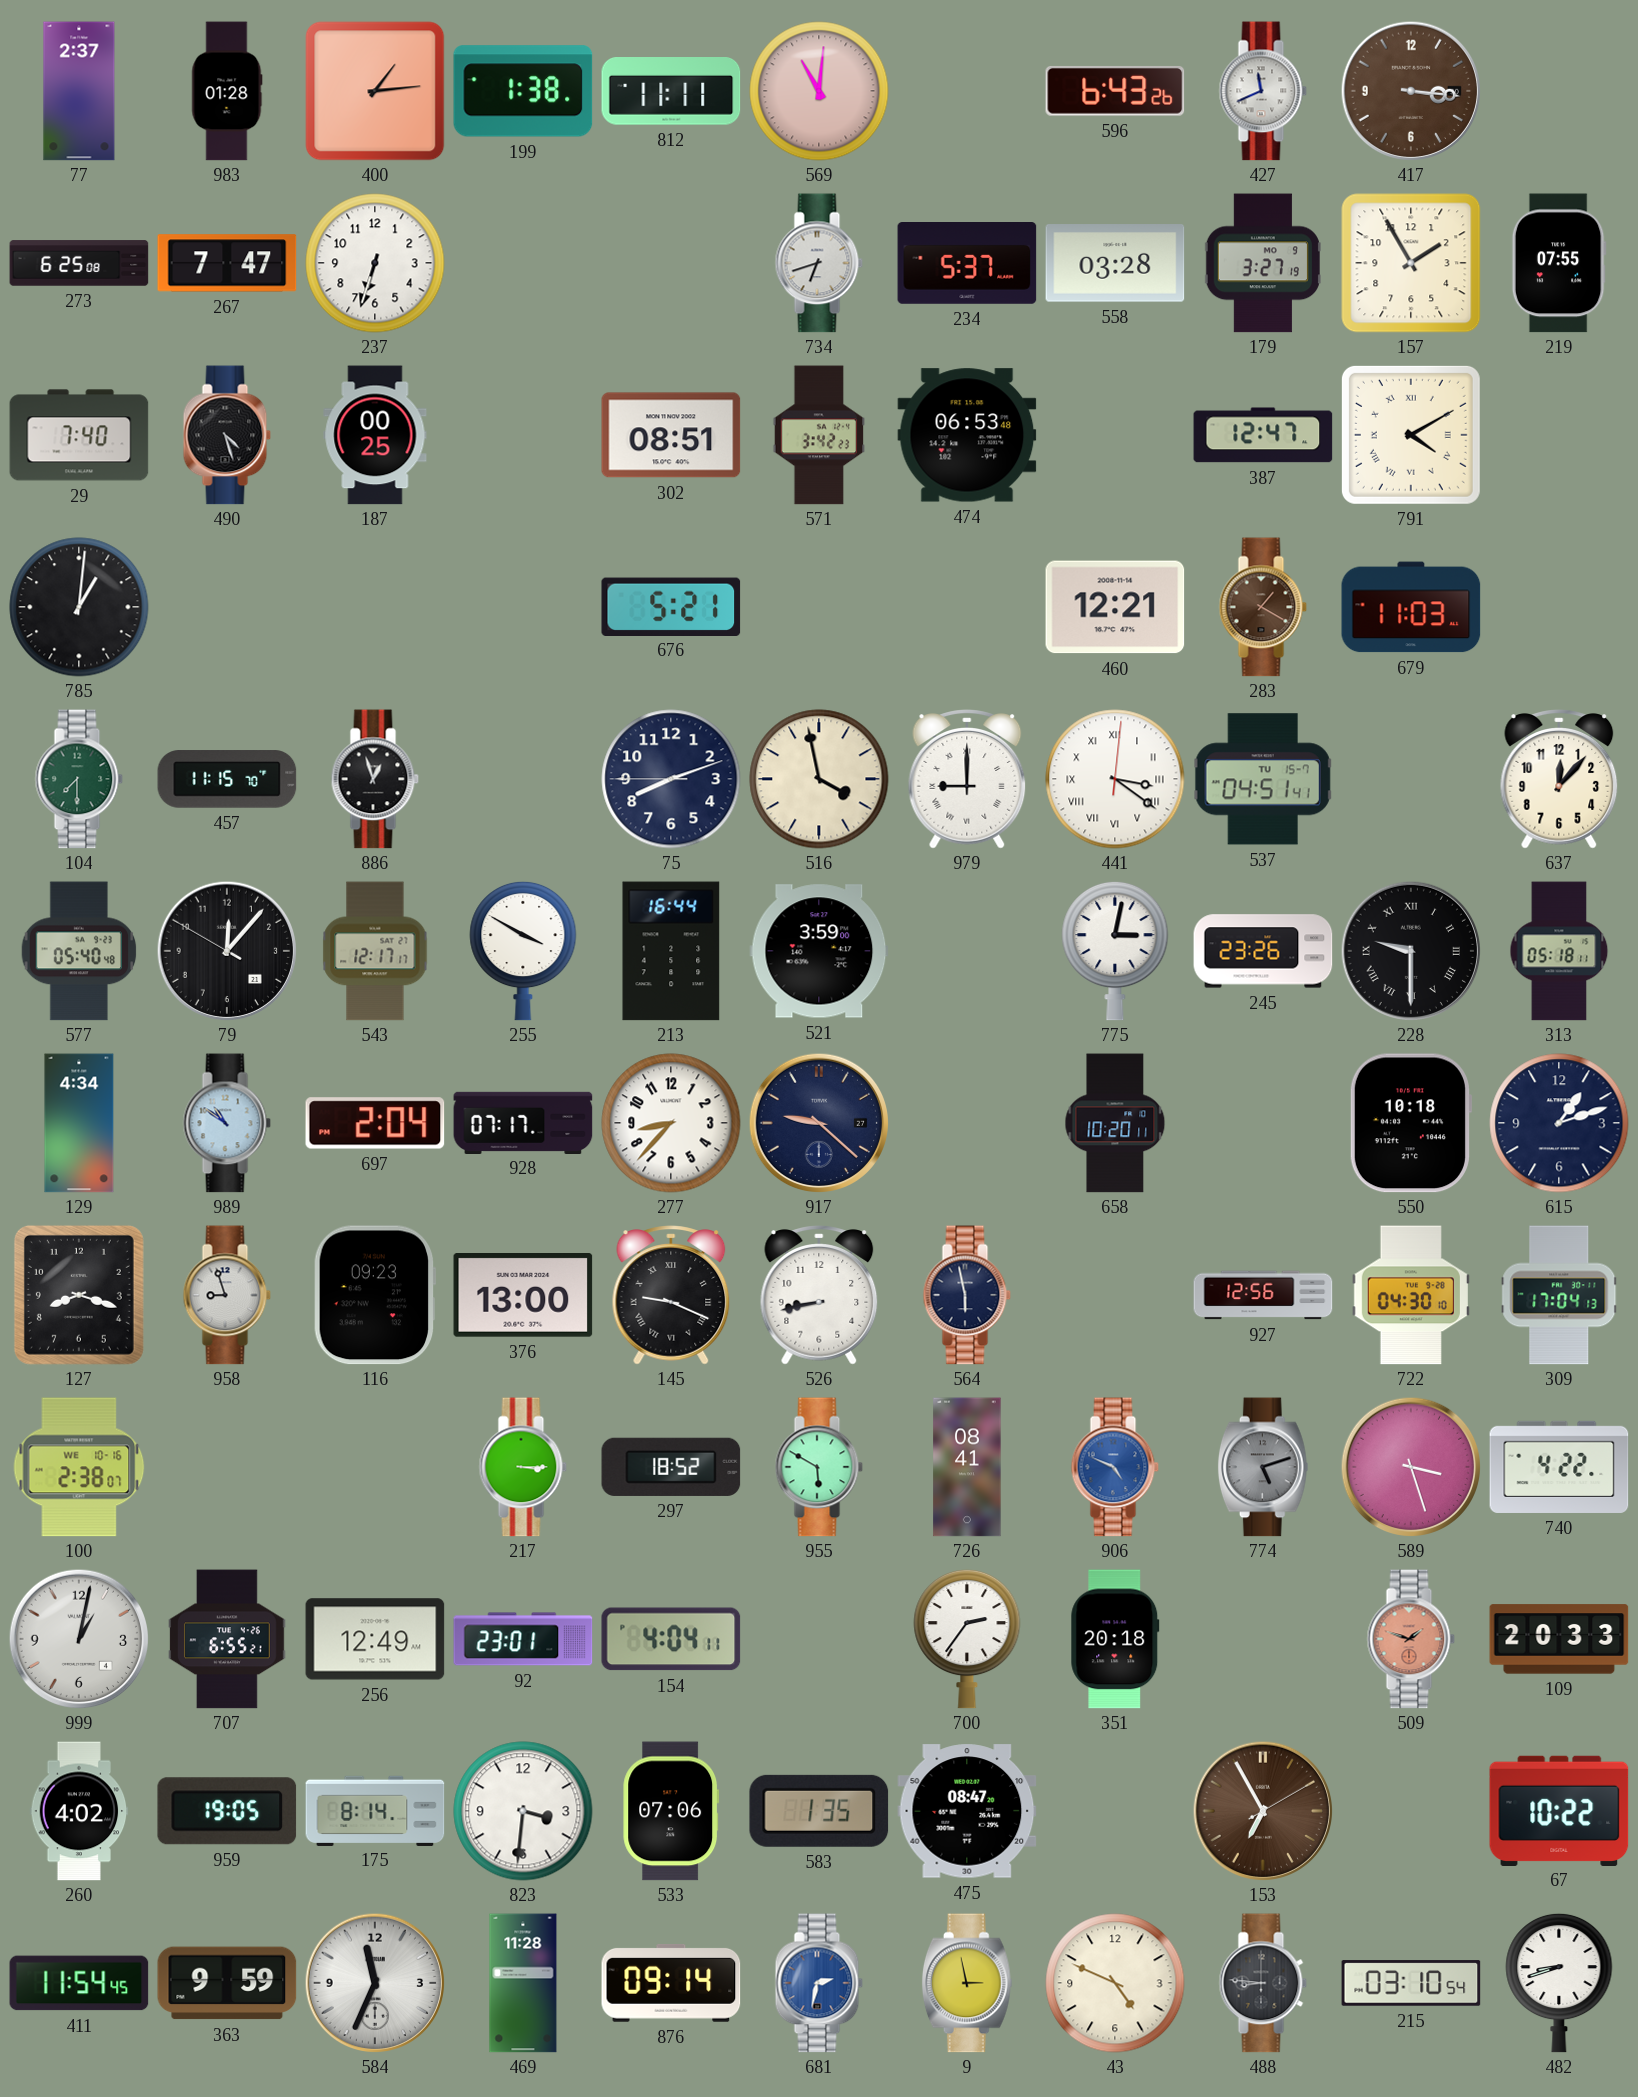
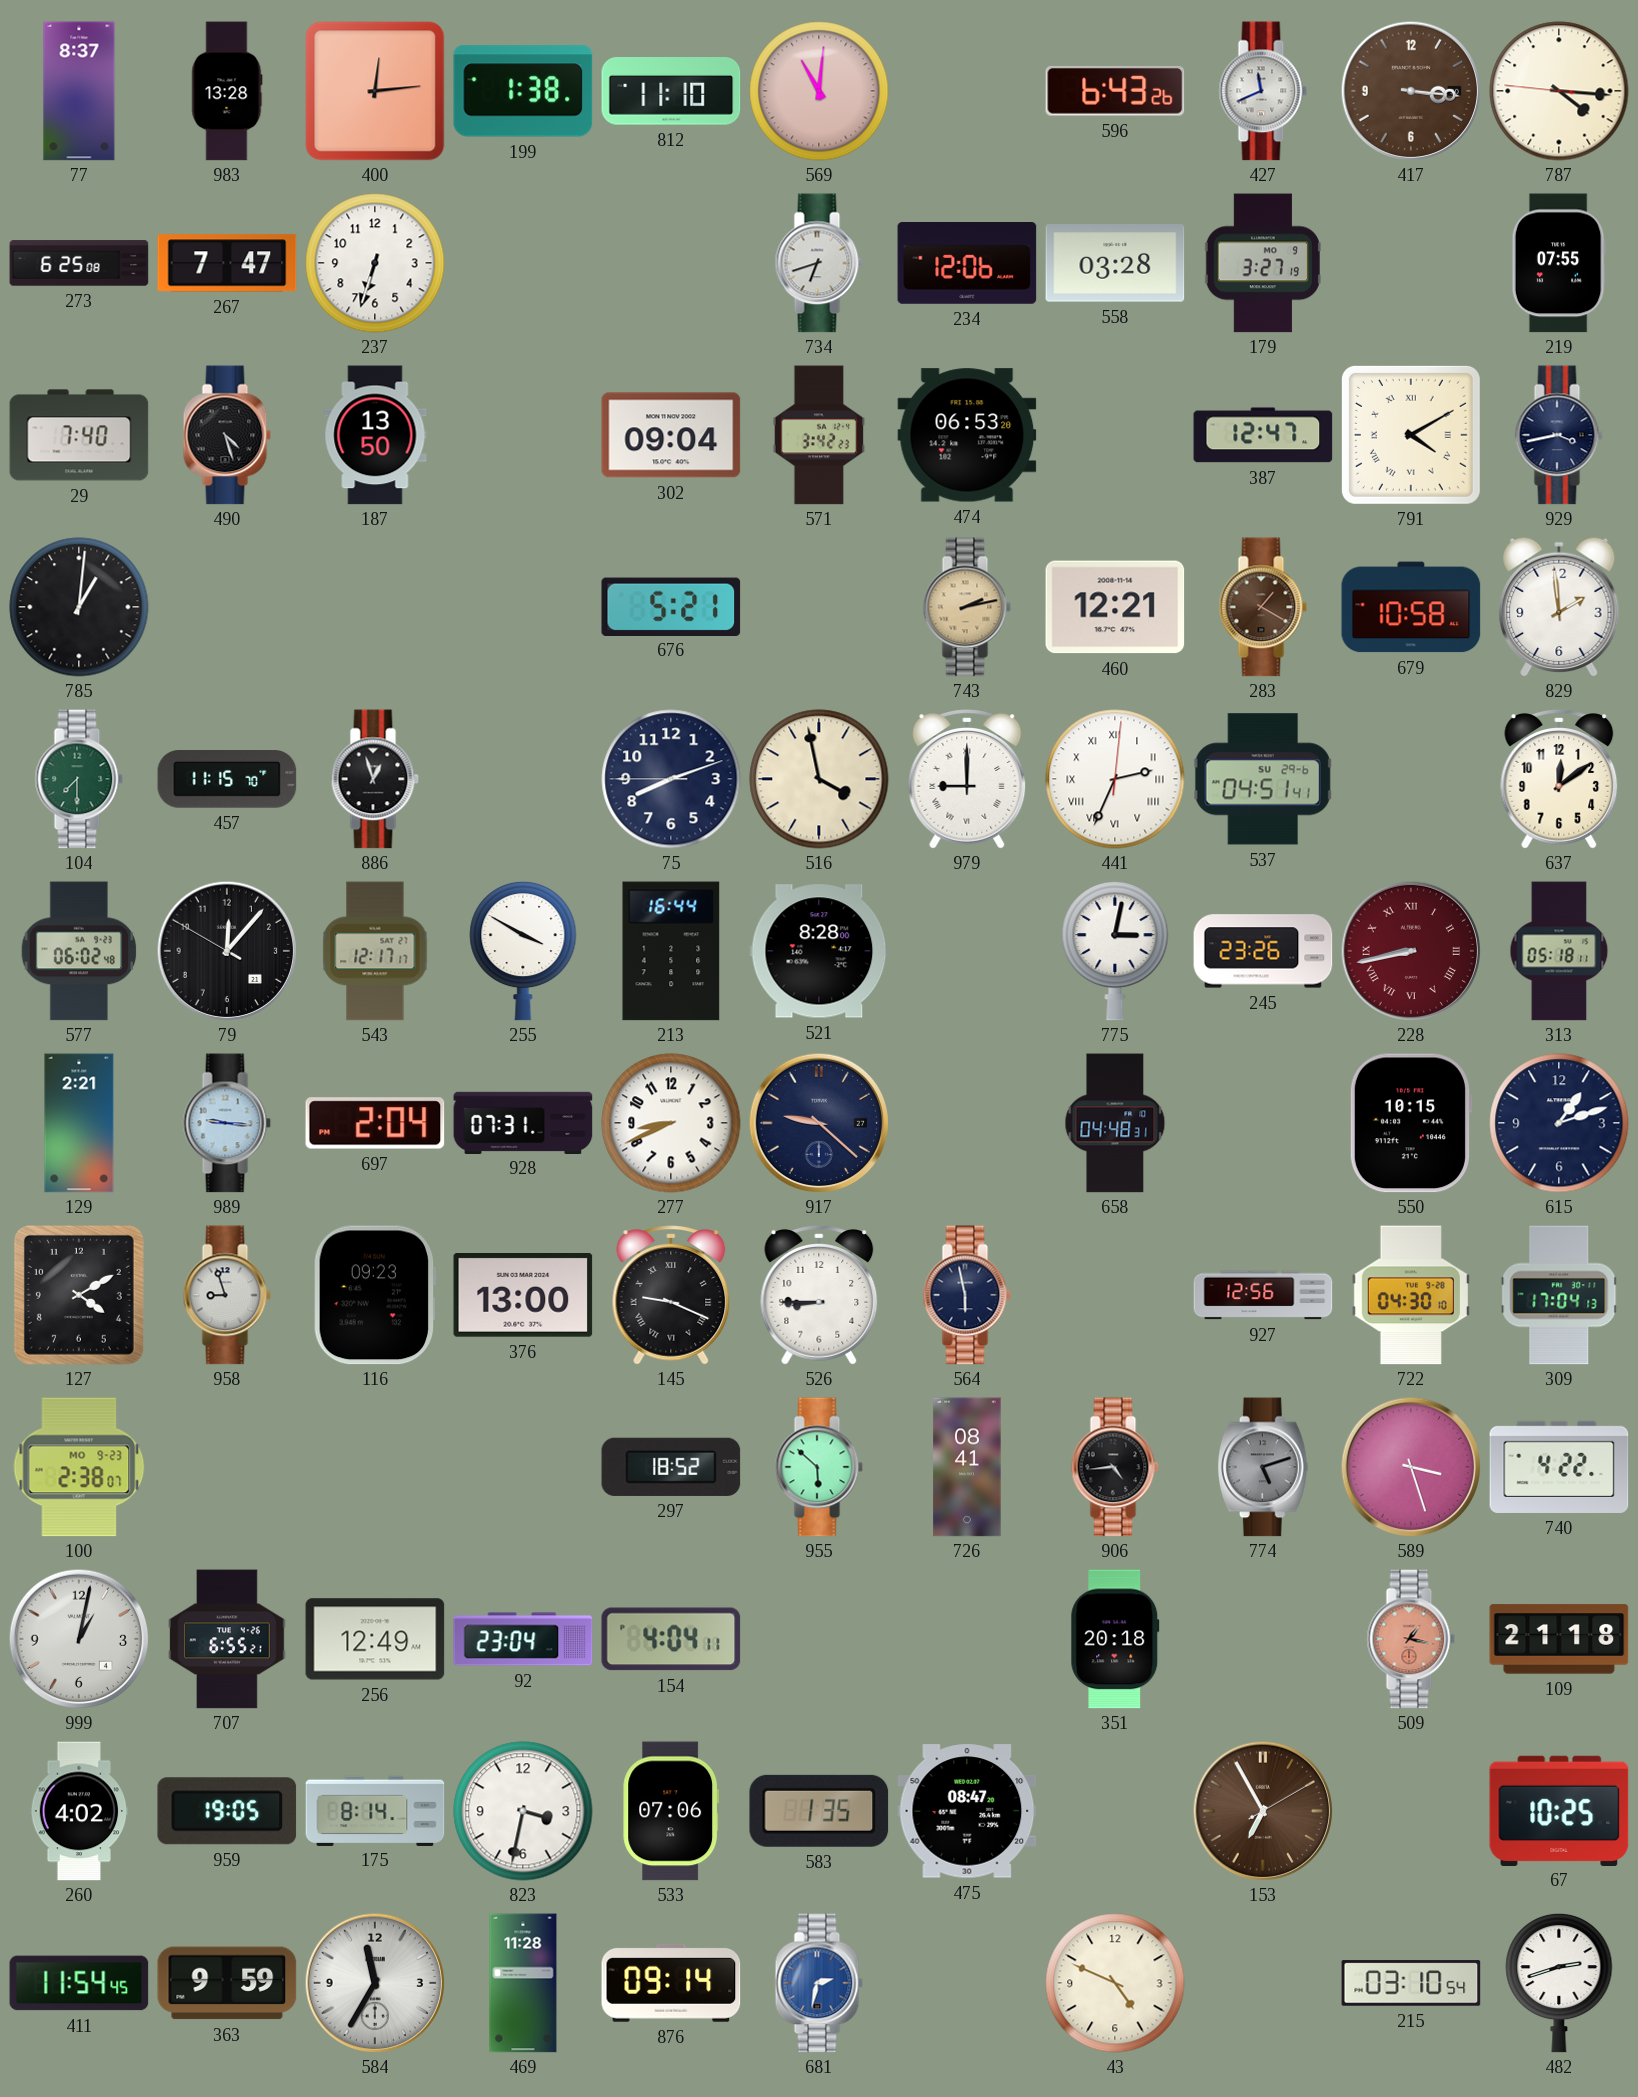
77: 2:37 -> 8:37
983: 01:28 -> 13:28
400: 1:14 -> 12:14
812: 11:11 -> 11:10
787: none -> 4:15
234: 5:37 -> 12:06
157: 1:55 -> none
187: 00:25 -> 13:50
302: 08:51 -> 09:04
474: 06:53:48 -> 06:53:20
929: none -> 3:43
743: none -> 2:13
679: 11:03 -> 10:58
829: none -> 1:59
441: 3:21 -> 2:34
537 date: TU 15-7 -> SU 29-6
637: 12:07 -> 12:09
577: 05:40 -> 06:02
521: 3:59 -> 8:28
228: 9:30 -> 8:43
228 dial: black -> burgundy
129: 4:34 -> 2:21
989: 10:51 -> 9:16
928: 07:17 -> 07:31
277: 8:37 -> 8:41
658: 10:20 -> 04:48
550: 10:18 -> 10:15
127: 8:18 -> 4:10
526: 8:43 -> 8:45
100 date: WE 10-16 -> MO 9-23
217: 3:15 -> none
955: 5:50 -> 5:52
906: 4:49 -> 4:44
906 dial: blue -> black
92: 23:01 -> 23:04
700: 2:36 -> none
509: 1:48 -> 1:17
109: 20:33 -> 21:18
823: 3:31 -> 3:32
67: 10:22 -> 10:25
584: 11:34 -> 11:35
9: 2:58 -> none
488: 8:46 -> none
482: 8:42 -> 2:42
